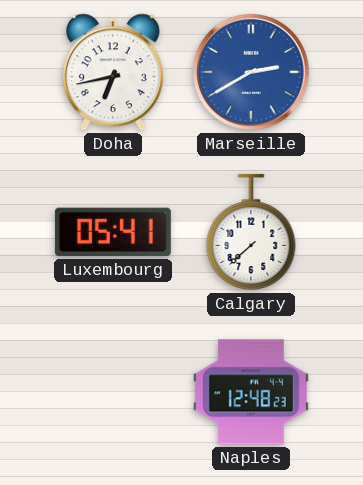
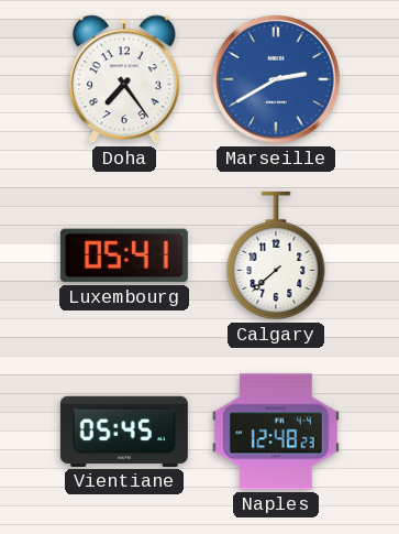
Doha: 6:43 -> 7:24
Vientiane: none -> 05:45
